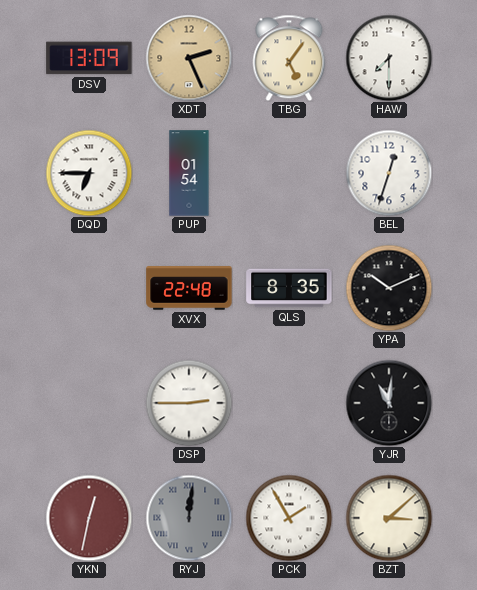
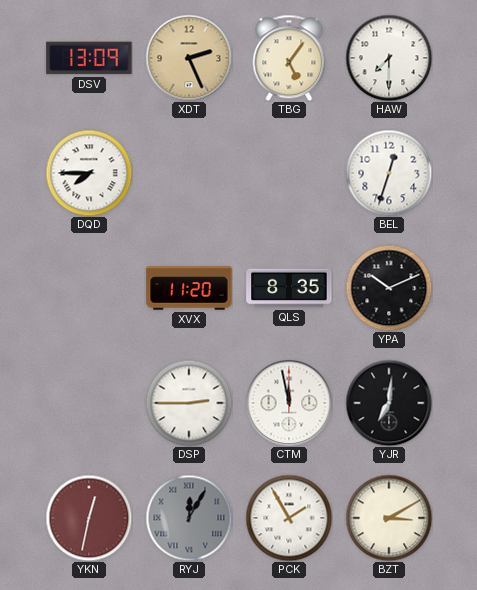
DQD: 6:45 -> 7:45
PUP: 01:54 -> none
XVX: 22:48 -> 11:20
CTM: none -> 11:58
YJR: 11:01 -> 7:01
RYJ: 12:01 -> 12:05
BZT: 3:08 -> 3:10
